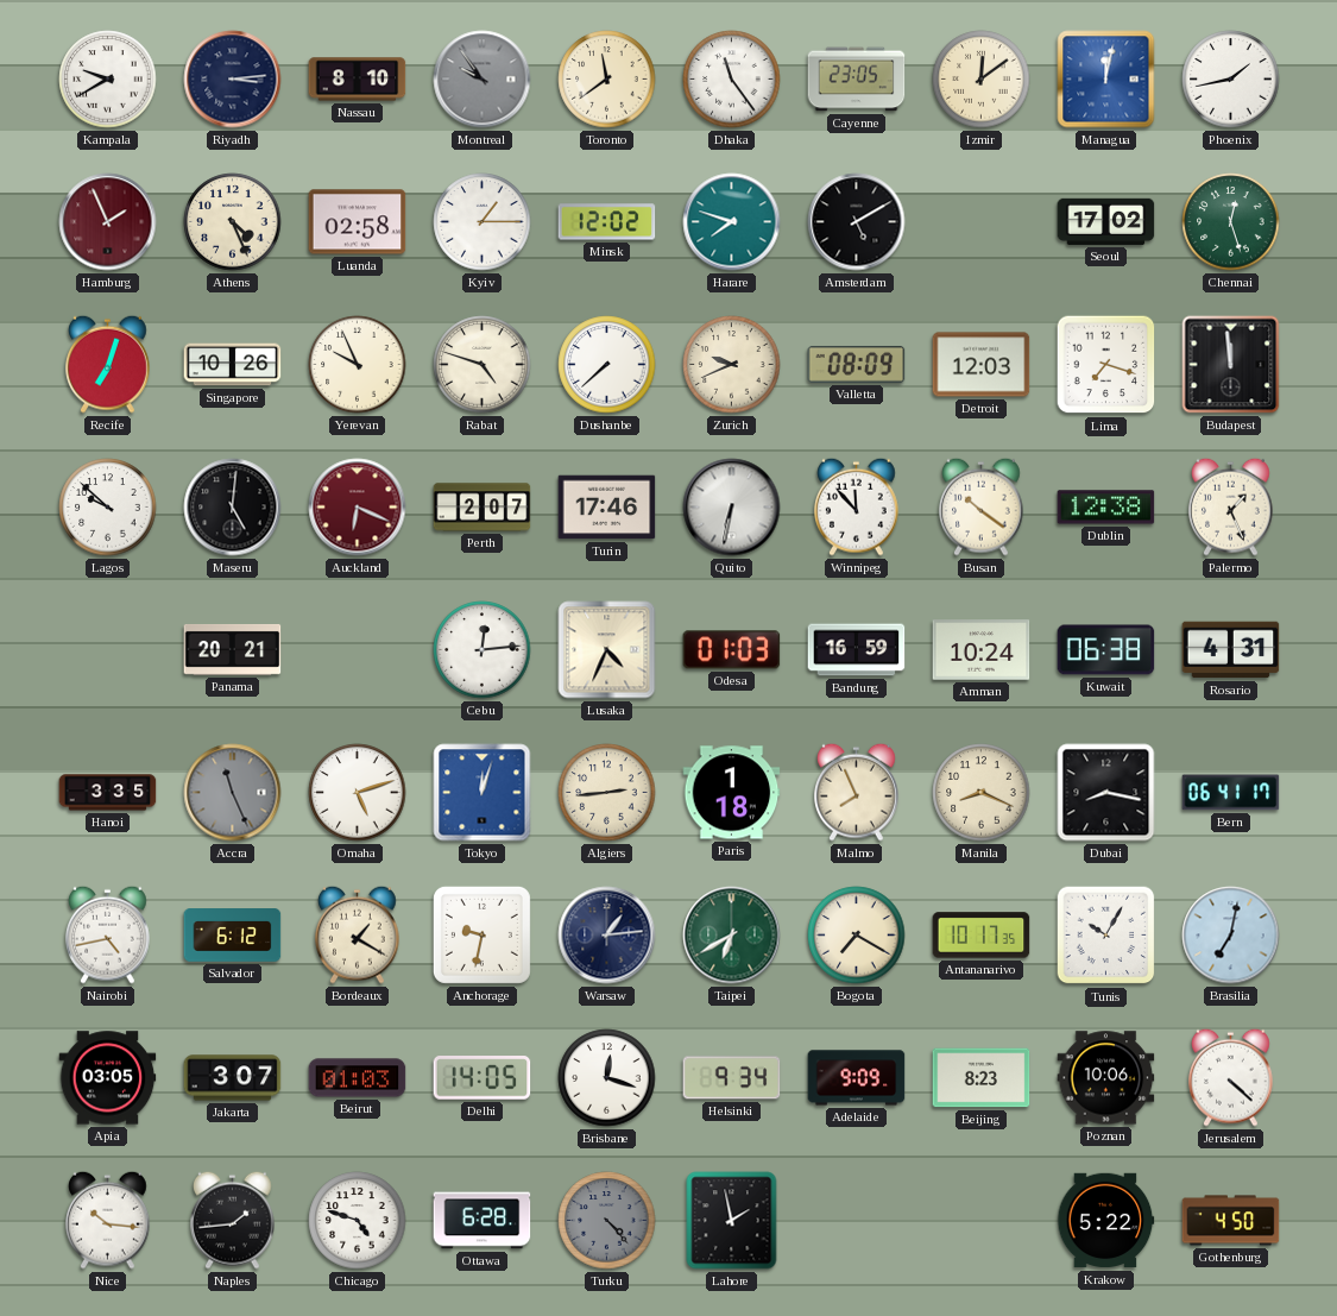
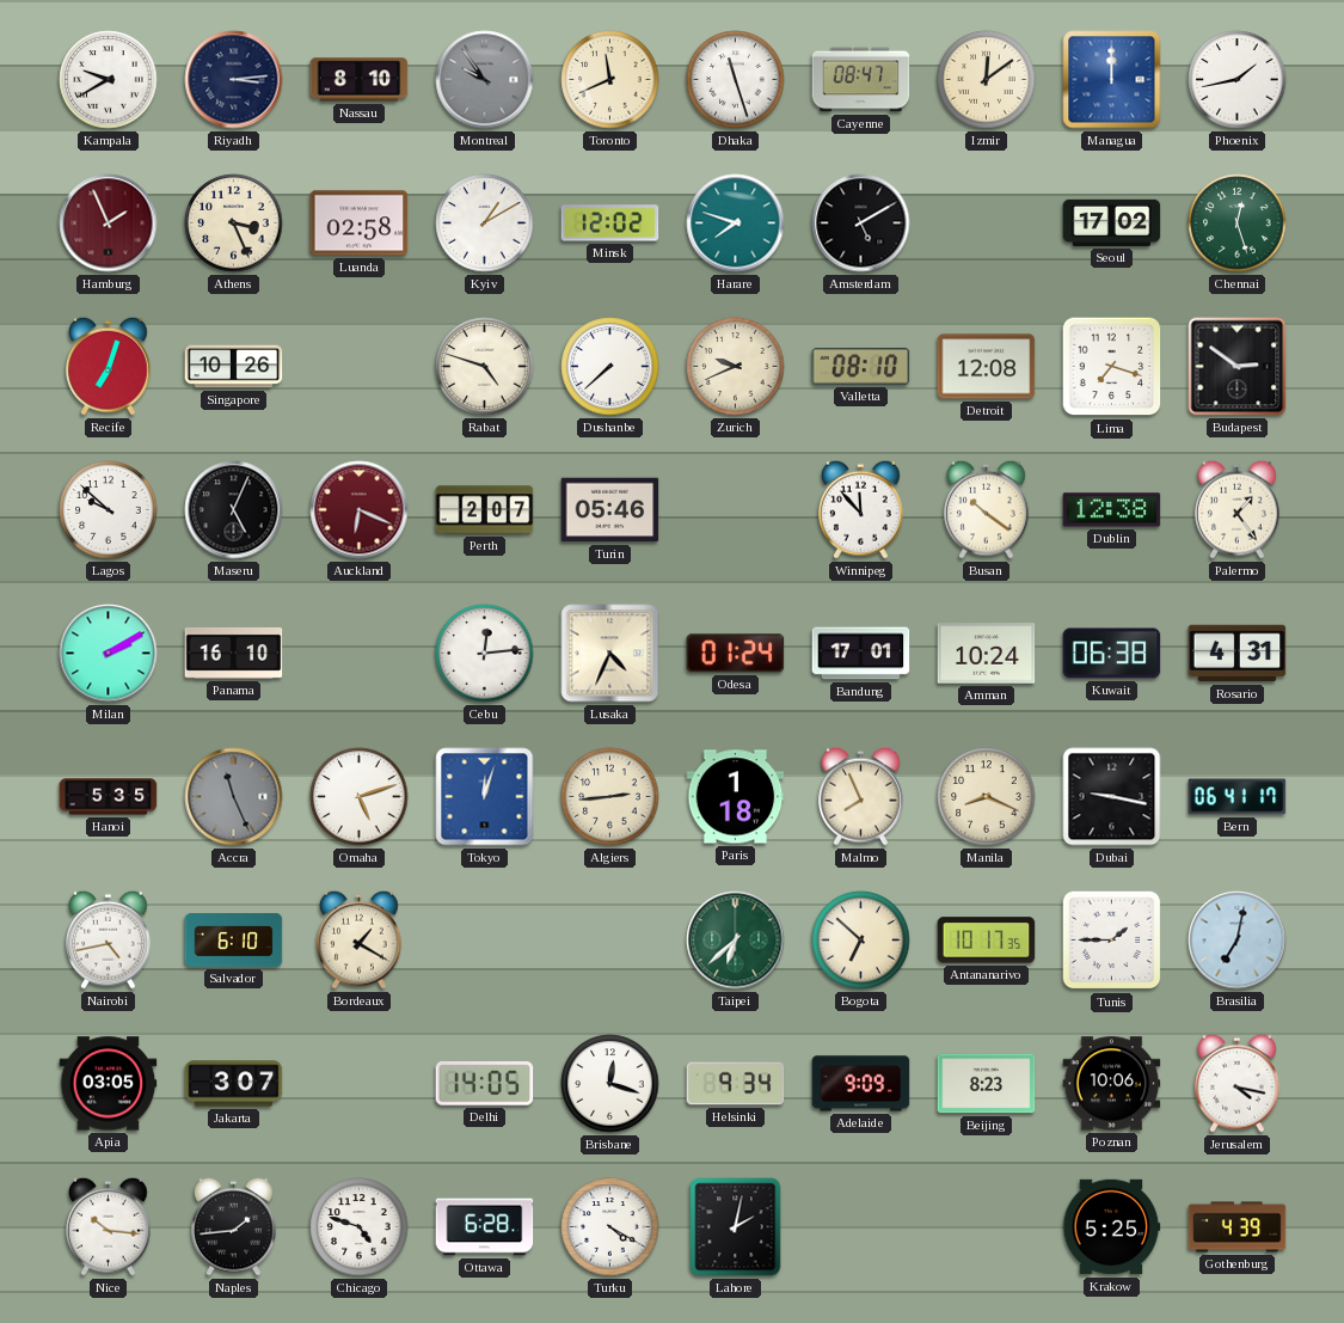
Toronto: 11:39 -> 11:41
Dhaka: 11:24 -> 11:27
Cayenne: 23:05 -> 08:47
Managua: 12:02 -> 12:00
Athens: 4:26 -> 3:26
Kyiv: 1:15 -> 1:10
Yerevan: 9:56 -> none
Valletta: 08:09 -> 08:10
Detroit: 12:03 -> 12:08
Budapest: 11:59 -> 2:51
Maseru: 5:01 -> 5:04
Turin: 17:46 -> 05:46
Quito: 6:32 -> none
Palermo: 1:26 -> 1:24
Milan: none -> 2:10
Panama: 20:21 -> 16:10
Odesa: 01:03 -> 01:24
Bandung: 16:59 -> 17:01
Hanoi: 3:35 -> 5:35
Dubai: 8:17 -> 9:17
Salvador: 6:12 -> 6:10
Anchorage: 9:32 -> none
Warsaw: 1:14 -> none
Taipei: 6:40 -> 6:38
Bogota: 7:20 -> 6:52
Tunis: 10:05 -> 1:45
Beirut: 01:03 -> none
Jerusalem: 4:22 -> 4:17
Turku: 4:23 -> 4:20
Turku dial: grey -> white
Lahore: 1:58 -> 2:02
Krakow: 5:22 -> 5:25
Gothenburg: 4:50 -> 4:39
